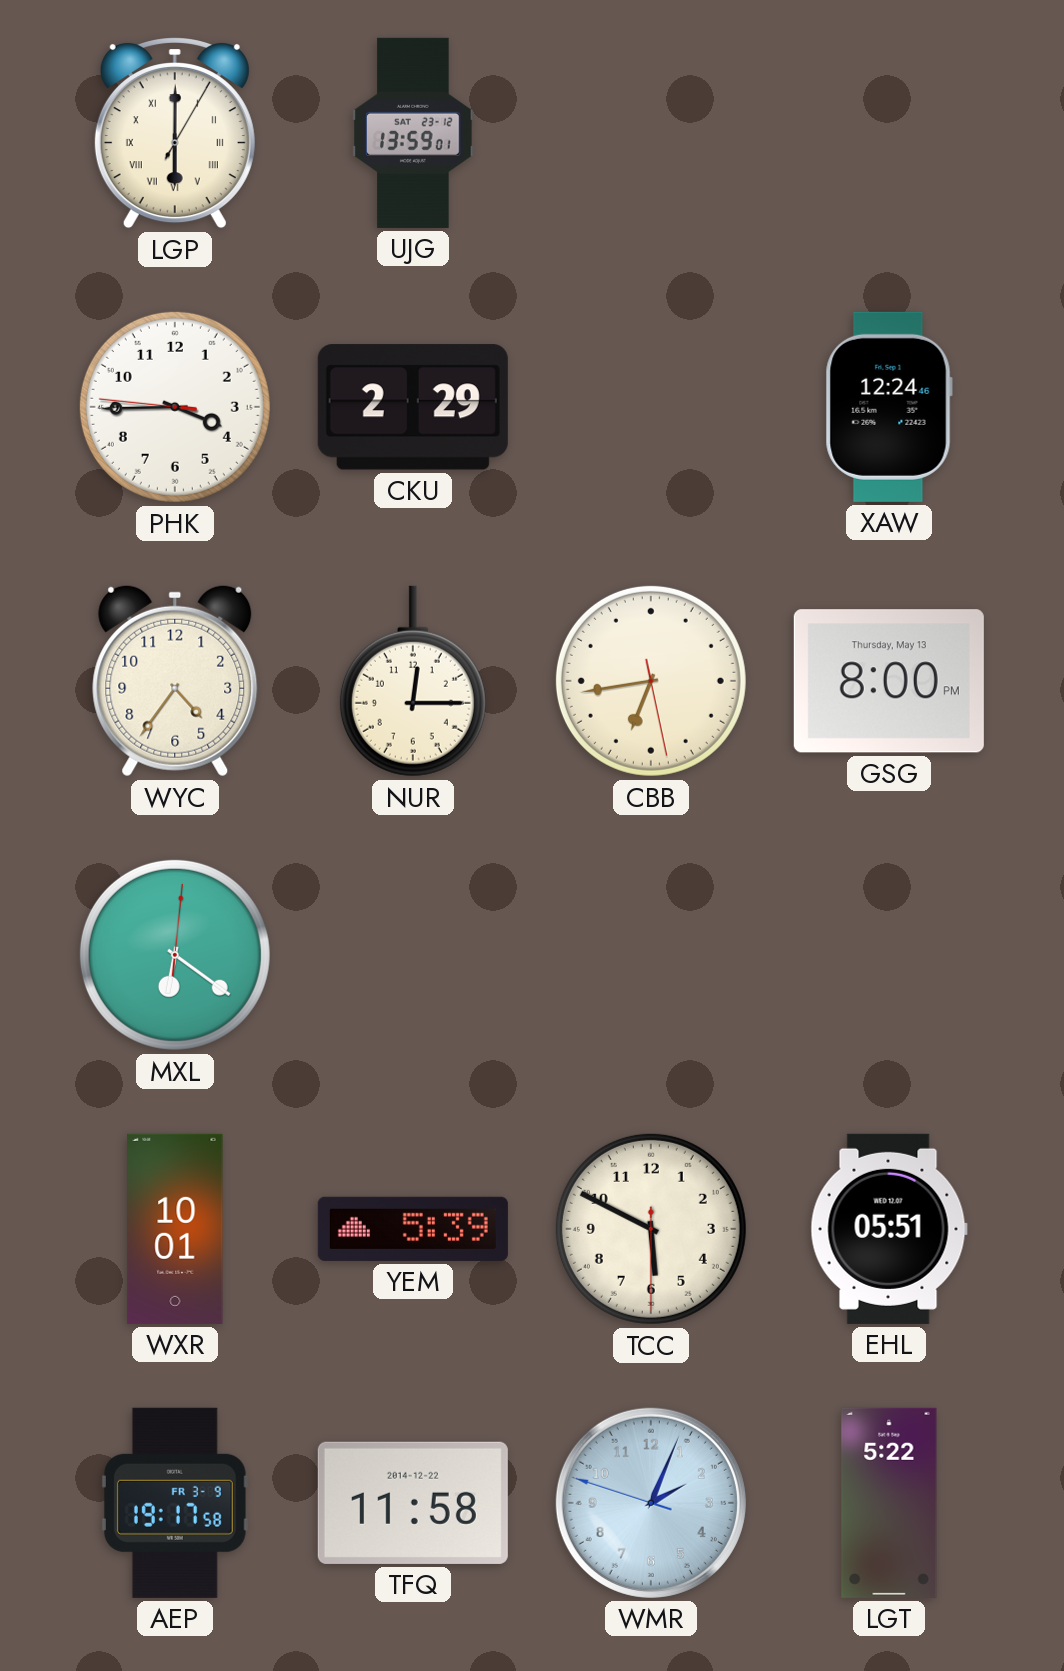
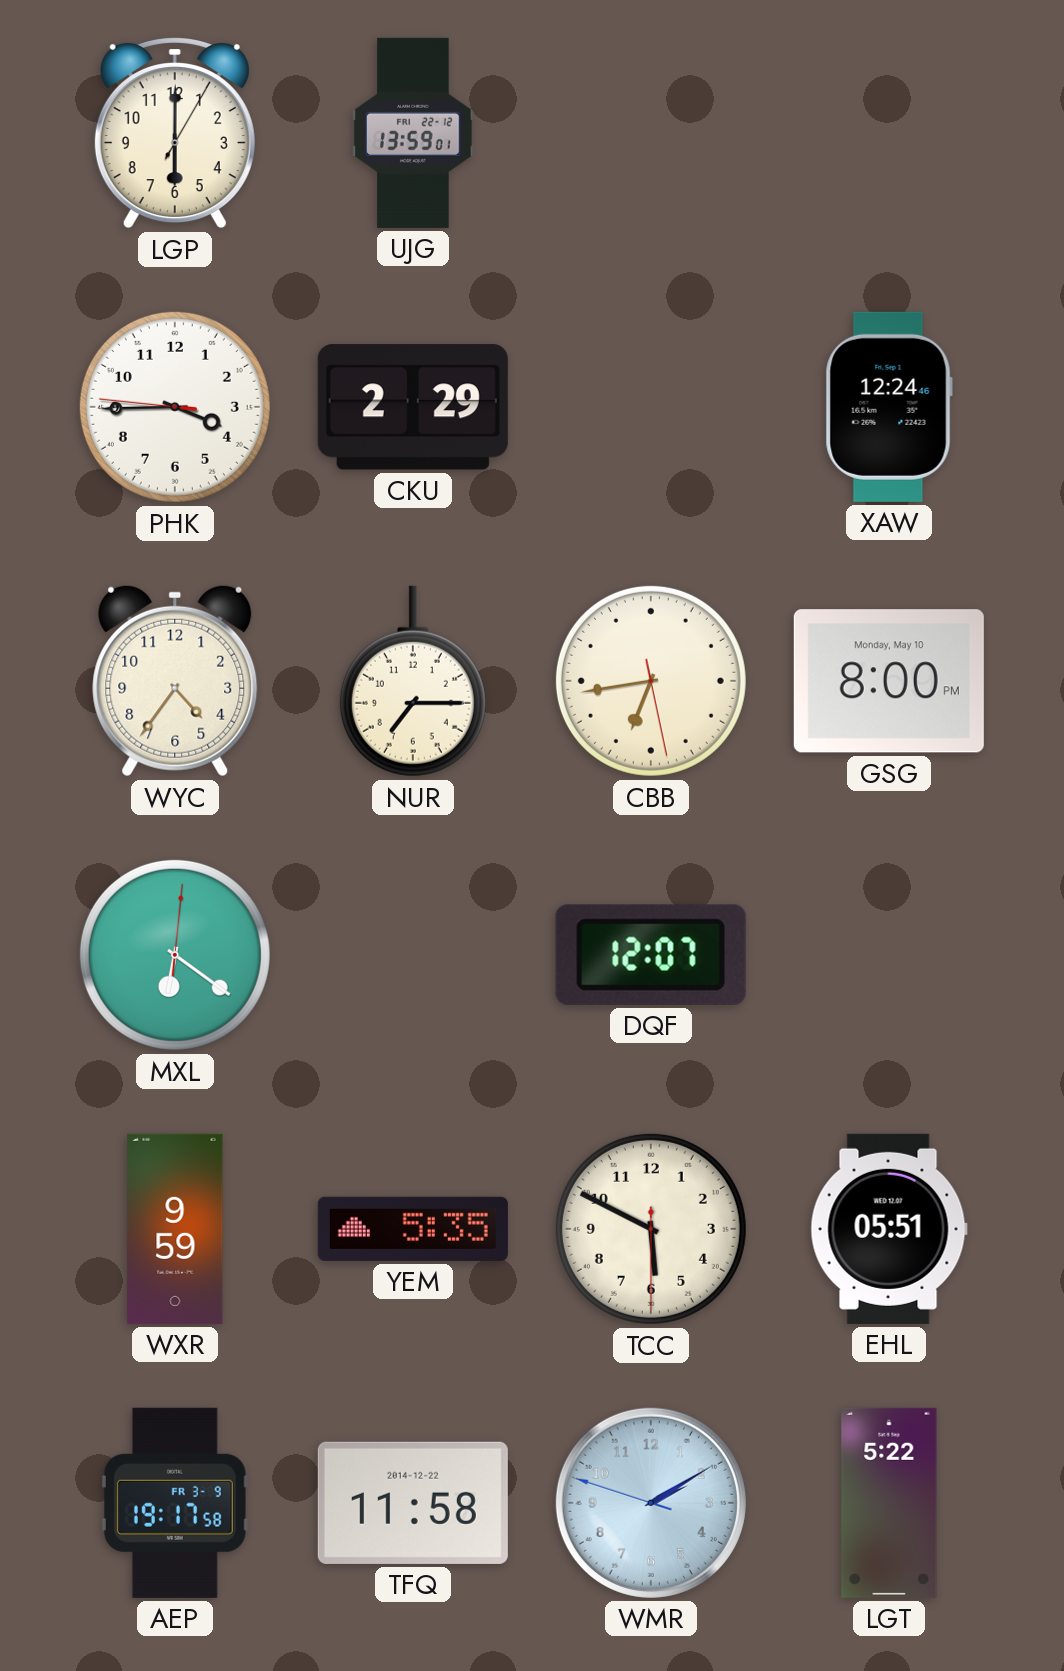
LGP numerals: Roman -> Arabic
UJG date: SAT 23-12 -> FRI 22-12
NUR: 12:15 -> 7:15
GSG date: Thursday, May 13 -> Monday, May 10
DQF: none -> 12:07
WXR: 10:01 -> 9:59
YEM: 5:39 -> 5:35
WMR: 2:03 -> 2:09
